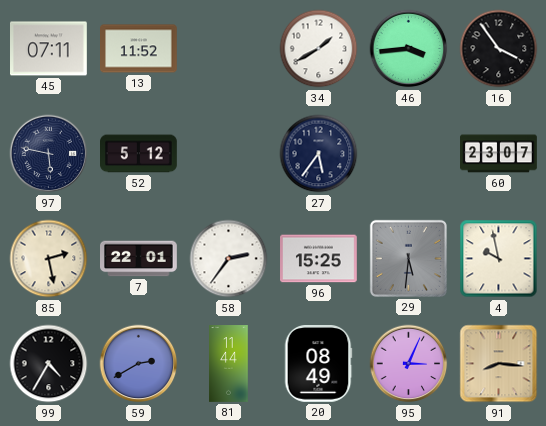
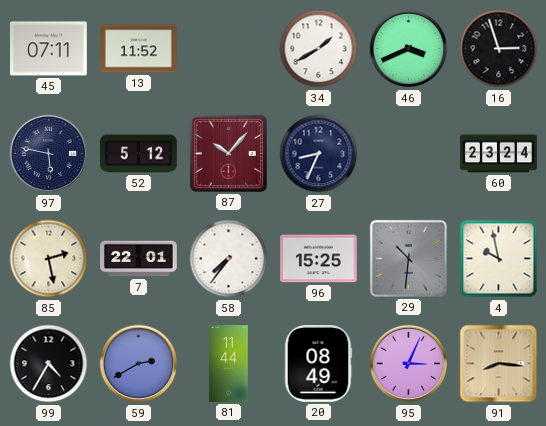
46: 3:44 -> 3:41
16: 3:54 -> 2:57
87: none -> 10:07
27: 5:36 -> 8:34
60: 23:07 -> 23:24
58: 2:36 -> 7:36
29: 5:31 -> 10:31
